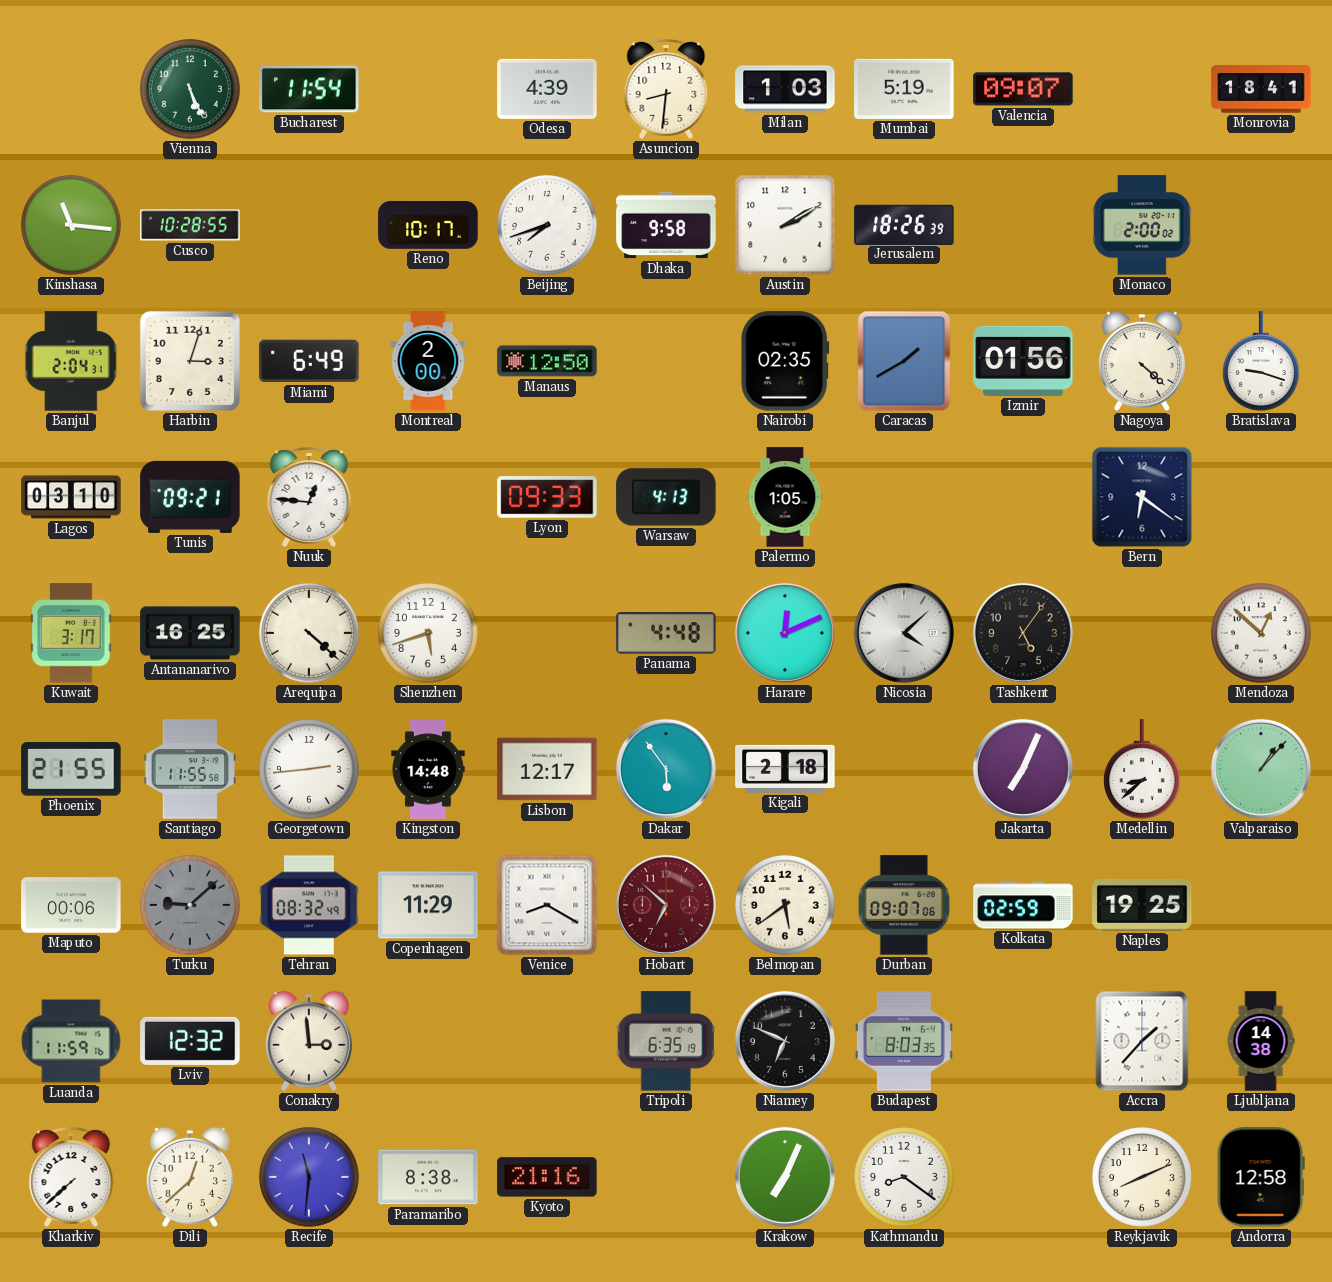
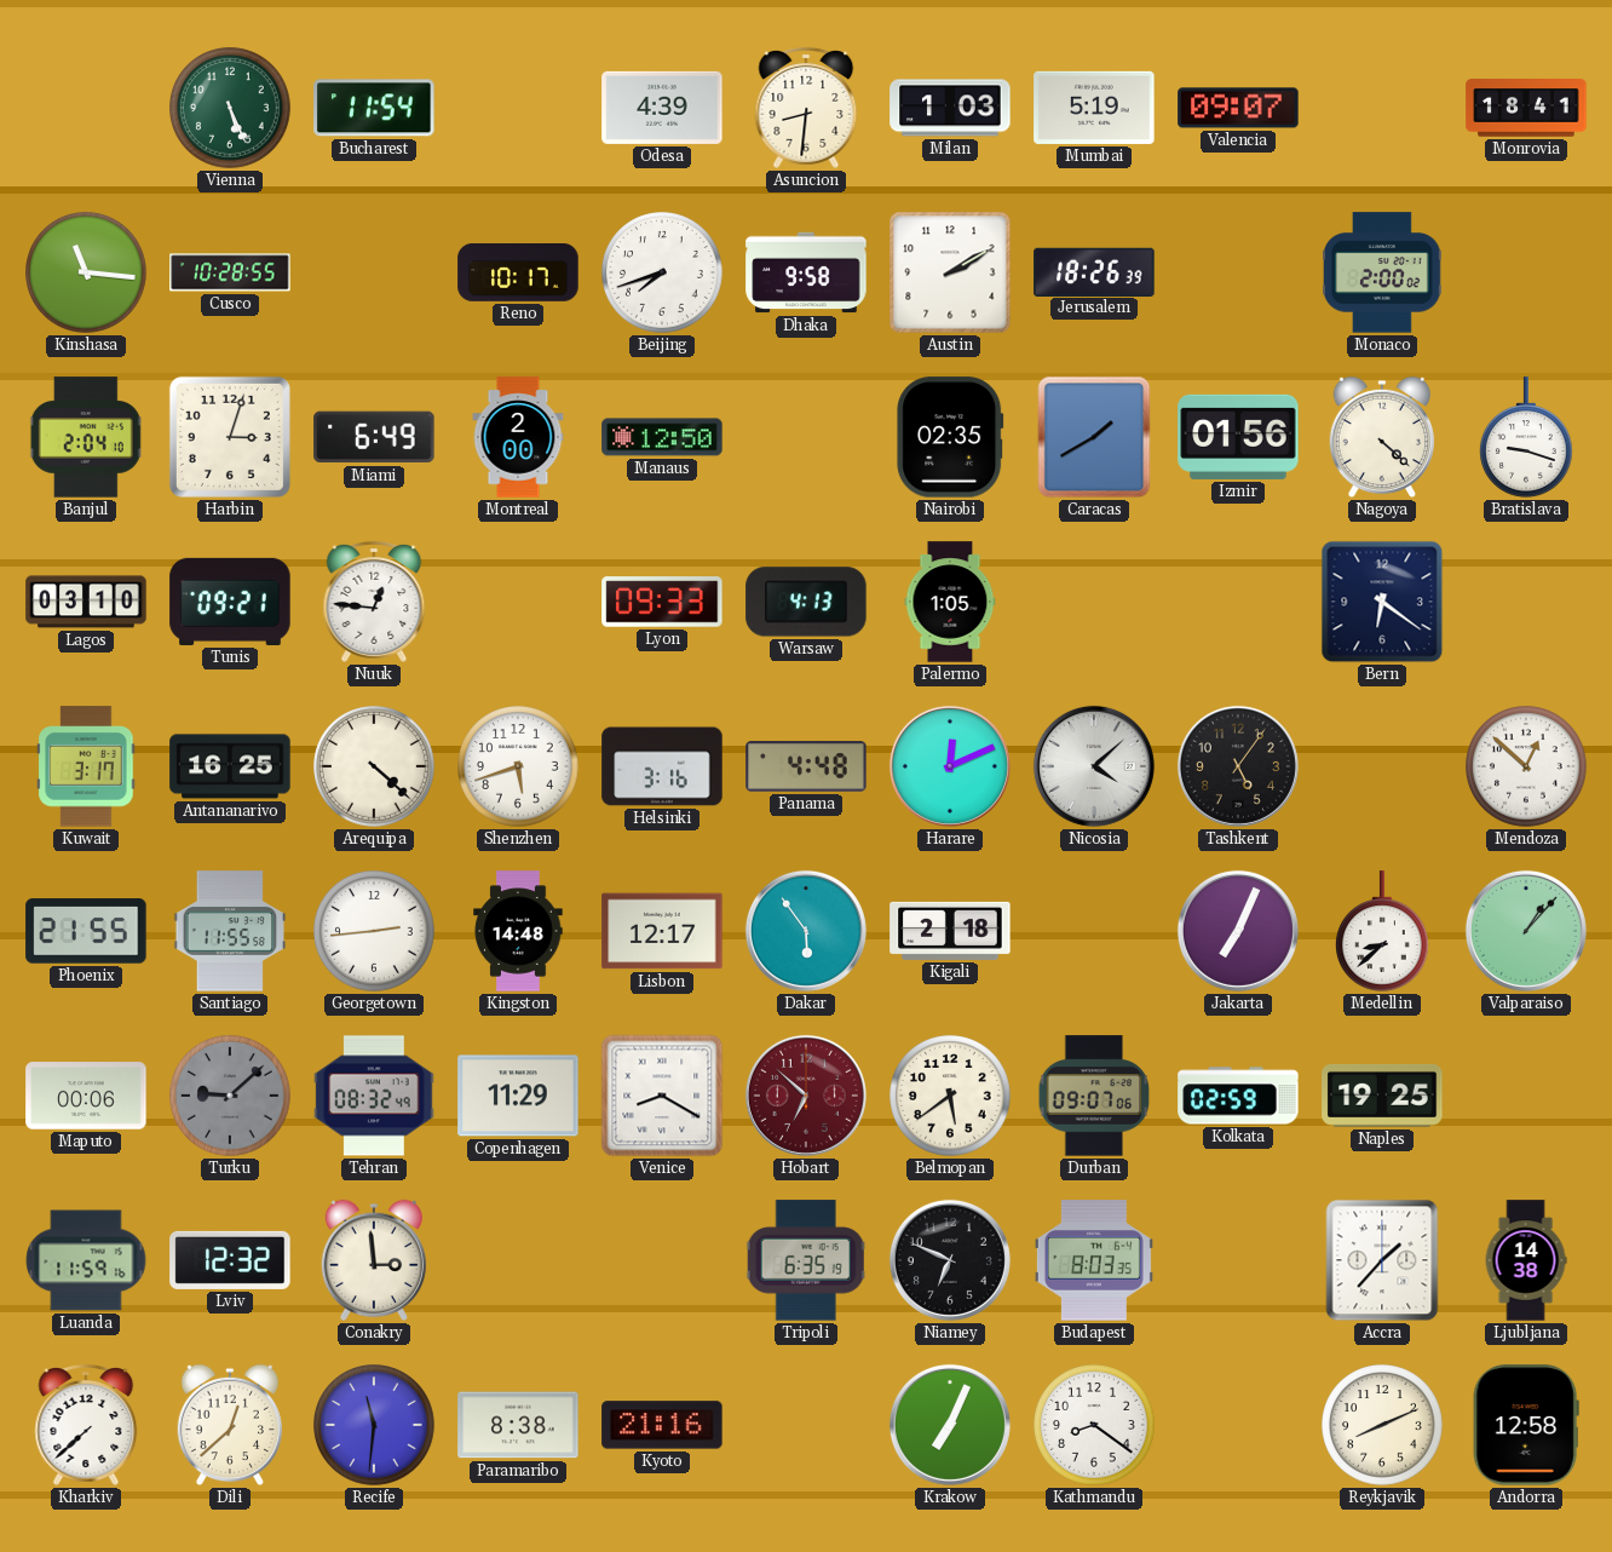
Banjul: 2:04:31 -> 2:04:10
Helsinki: none -> 3:16
